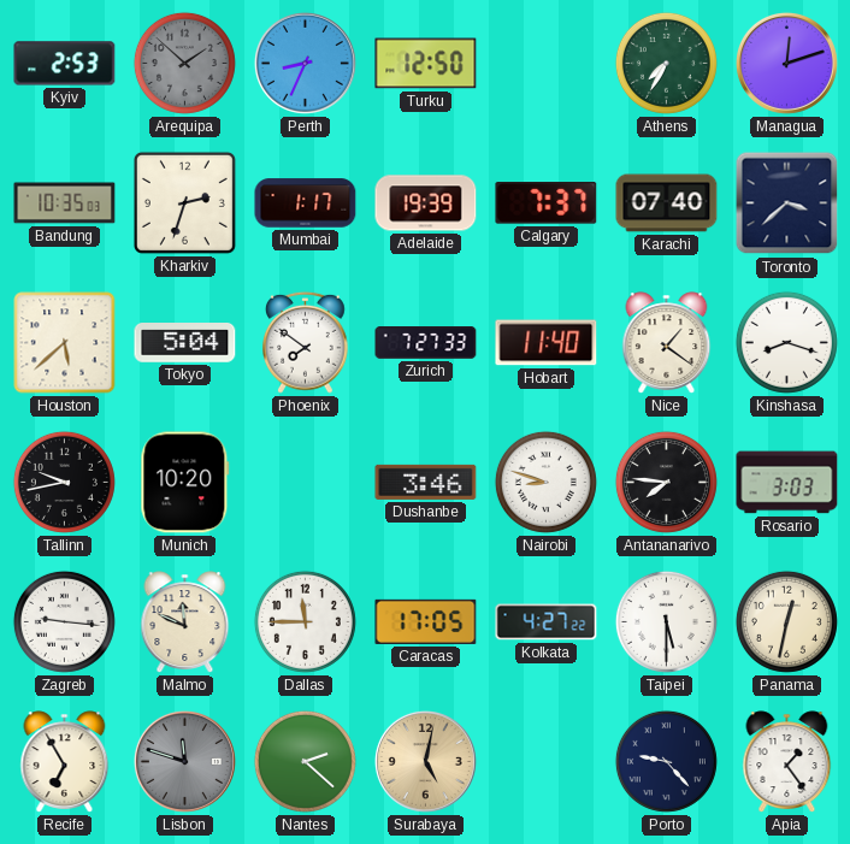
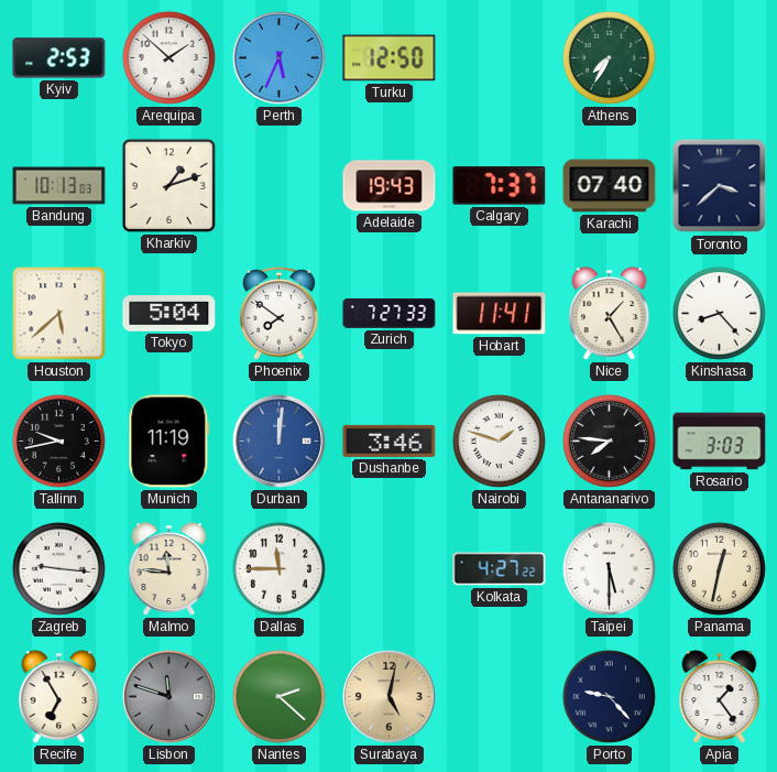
Arequipa dial: grey -> white
Perth: 8:34 -> 5:34
Managua: 12:12 -> none
Bandung: 10:35 -> 10:13
Kharkiv: 2:33 -> 1:12
Mumbai: 1:17 -> none
Adelaide: 19:39 -> 19:43
Hobart: 11:40 -> 11:41
Nice: 1:21 -> 1:25
Kinshasa: 8:18 -> 8:23
Munich: 10:20 -> 11:19
Durban: none -> 12:01
Nairobi: 8:48 -> 1:48
Malmo: 11:49 -> 11:46
Caracas: 17:05 -> none
